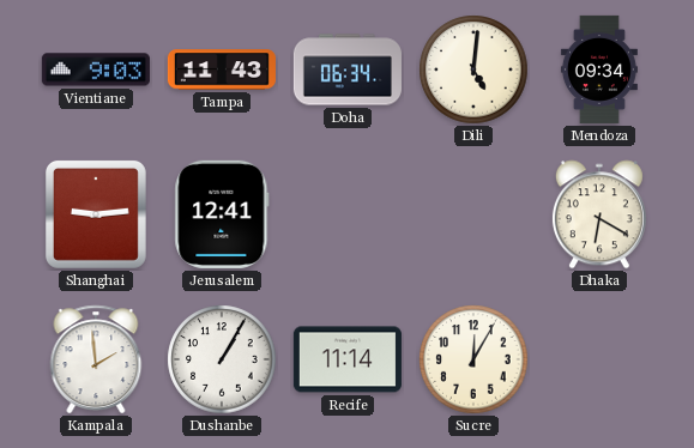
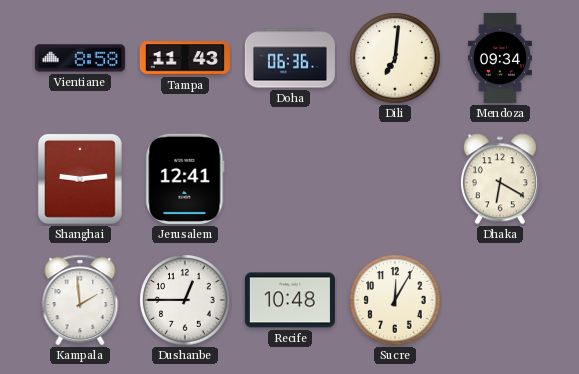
Vientiane: 9:03 -> 8:58
Doha: 06:34 -> 06:36
Dili: 5:01 -> 7:01
Dushanbe: 1:05 -> 12:45
Recife: 11:14 -> 10:48
